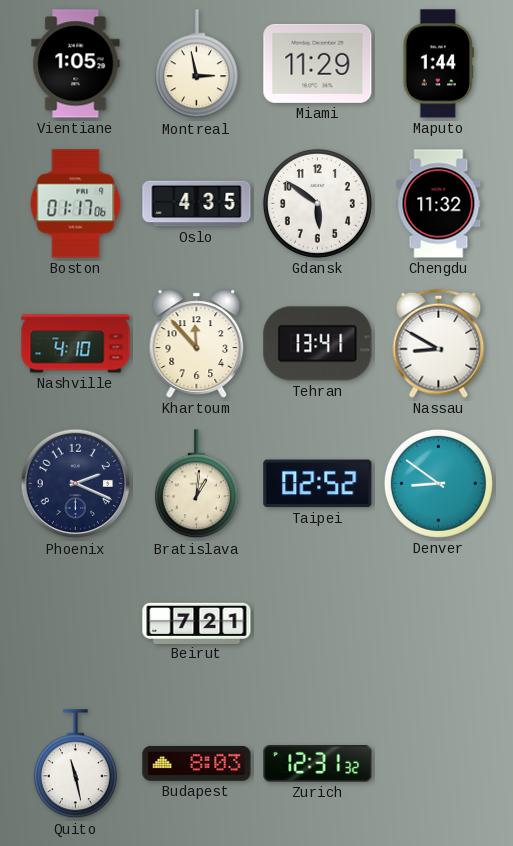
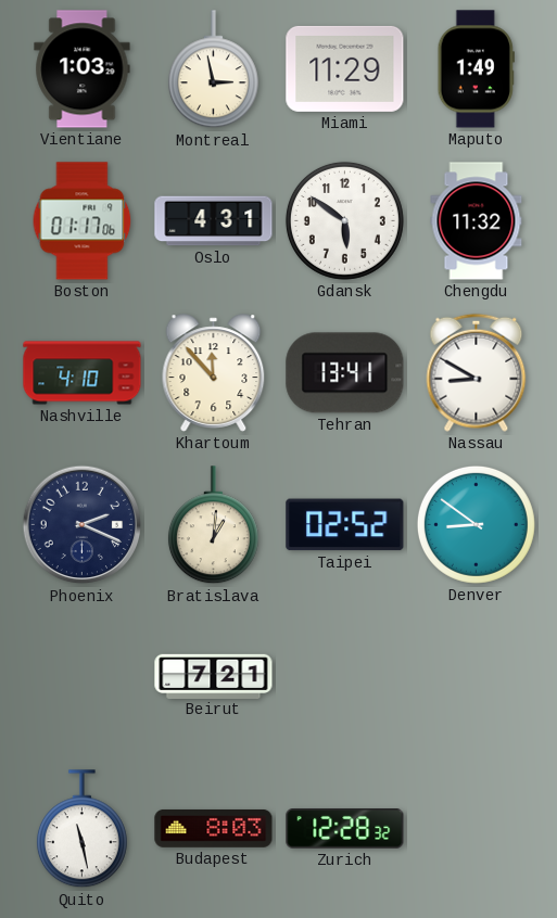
Vientiane: 1:05 -> 1:03
Maputo: 1:44 -> 1:49
Oslo: 4:35 -> 4:31
Zurich: 12:31 -> 12:28
